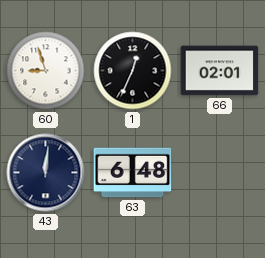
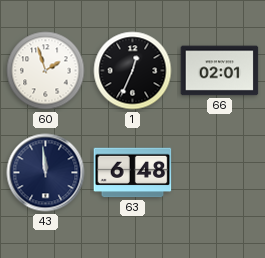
60: 8:57 -> 1:57
43: 12:01 -> 11:59
